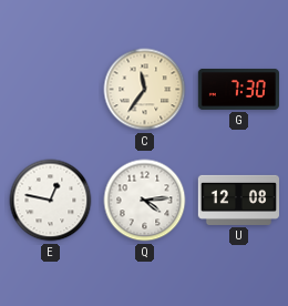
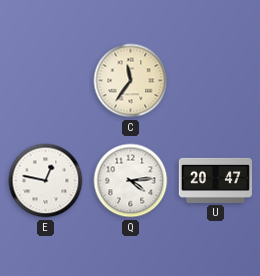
G: 7:30 -> none
U: 12:08 -> 20:47
